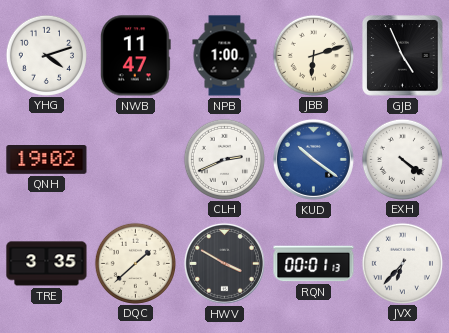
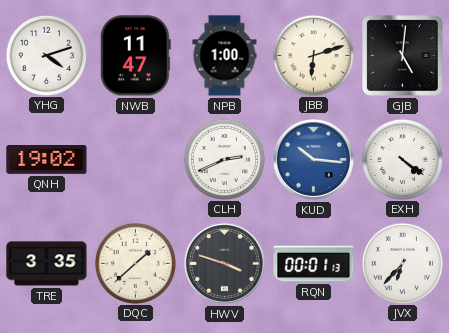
GJB: 4:56 -> 5:01
KUD: 10:21 -> 10:16
HWV: 3:50 -> 3:48
